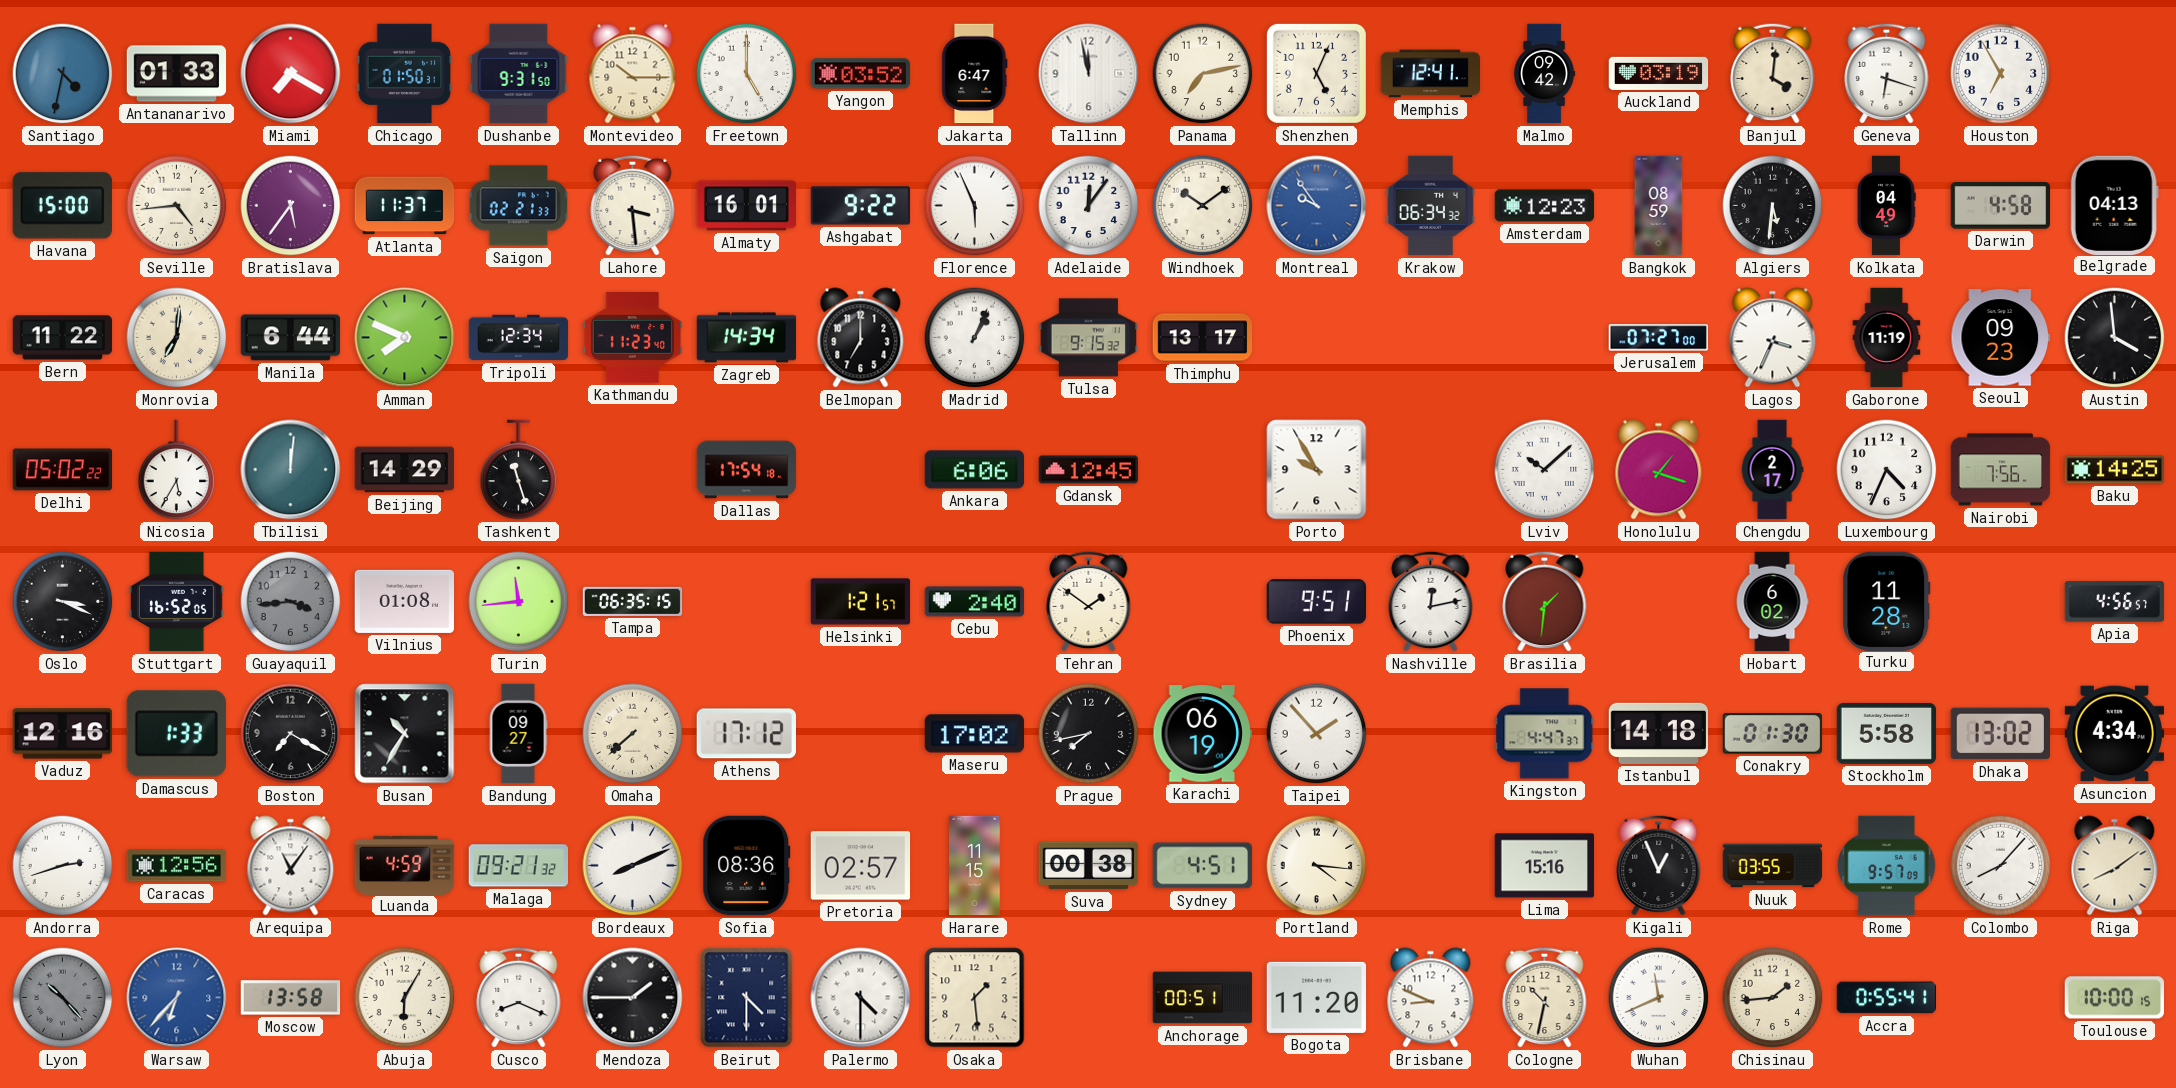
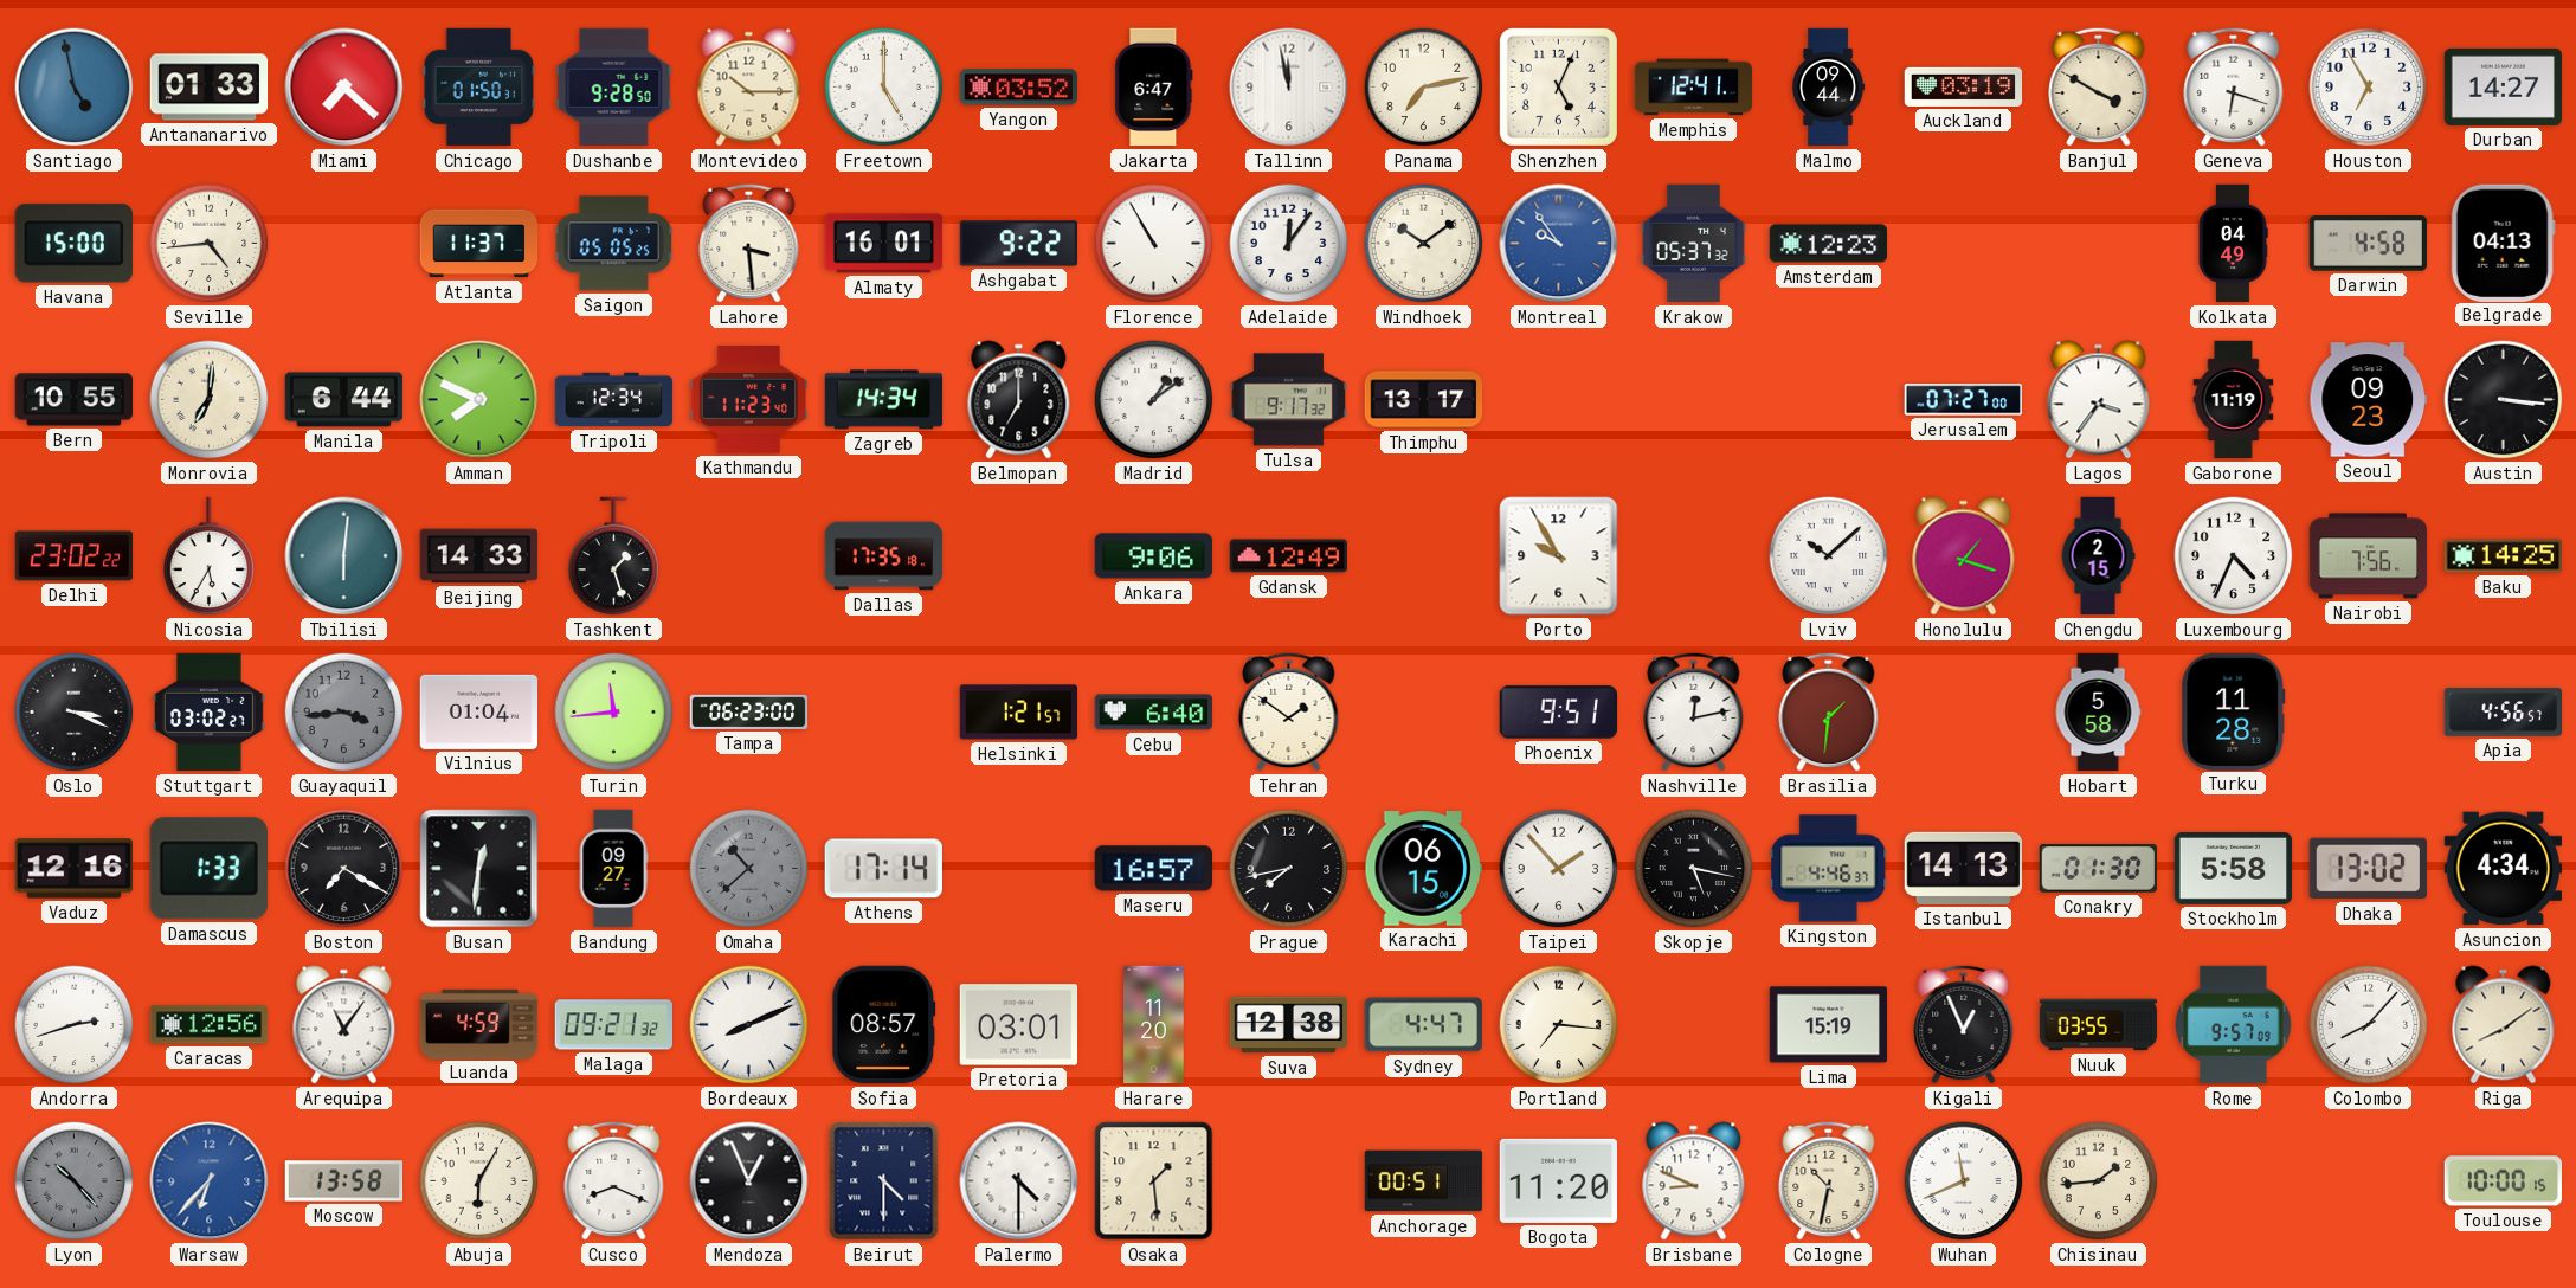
Santiago: 4:32 -> 4:58
Miami: 7:20 -> 7:22
Dushanbe: 9:31 -> 9:28
Malmo: 09:42 -> 09:44
Banjul: 4:01 -> 3:50
Durban: none -> 14:27
Bratislava: 5:36 -> none
Saigon: 02:21 -> 05:05
Florence: 5:56 -> 10:55
Krakow: 06:34 -> 05:37
Bangkok: 08:59 -> none
Algiers: 5:31 -> none
Bern: 11:22 -> 10:55
Madrid: 1:04 -> 1:09
Tulsa: 9:15 -> 9:17
Lagos: 3:34 -> 3:36
Austin: 3:59 -> 3:16
Delhi: 05:02 -> 23:02
Tbilisi: 12:01 -> 6:01
Beijing: 14:29 -> 14:33
Tashkent: 11:27 -> 1:27
Dallas: 17:54 -> 17:35
Ankara: 6:06 -> 9:06
Gdansk: 12:45 -> 12:49
Chengdu: 2:17 -> 2:15
Stuttgart: 16:52 -> 03:02
Vilnius: 01:08 -> 01:04
Tampa: 06:35 -> 06:23
Cebu: 2:40 -> 6:40
Hobart: 6:02 -> 5:58
Busan: 10:35 -> 12:31
Omaha: 7:38 -> 10:38
Omaha dial: cream -> grey
Athens: 17:12 -> 17:14
Maseru: 17:02 -> 16:57
Karachi: 06:19 -> 06:15
Skopje: none -> 5:17
Kingston: 4:47 -> 4:46
Istanbul: 14:18 -> 14:13
Sofia: 08:36 -> 08:57
Pretoria: 02:57 -> 03:01
Harare: 11:15 -> 11:20
Suva: 00:38 -> 12:38
Sydney: 4:51 -> 4:47
Portland: 4:16 -> 7:16
Lima: 15:16 -> 15:19
Mendoza: 1:45 -> 12:56
Accra: 0:55 -> none
